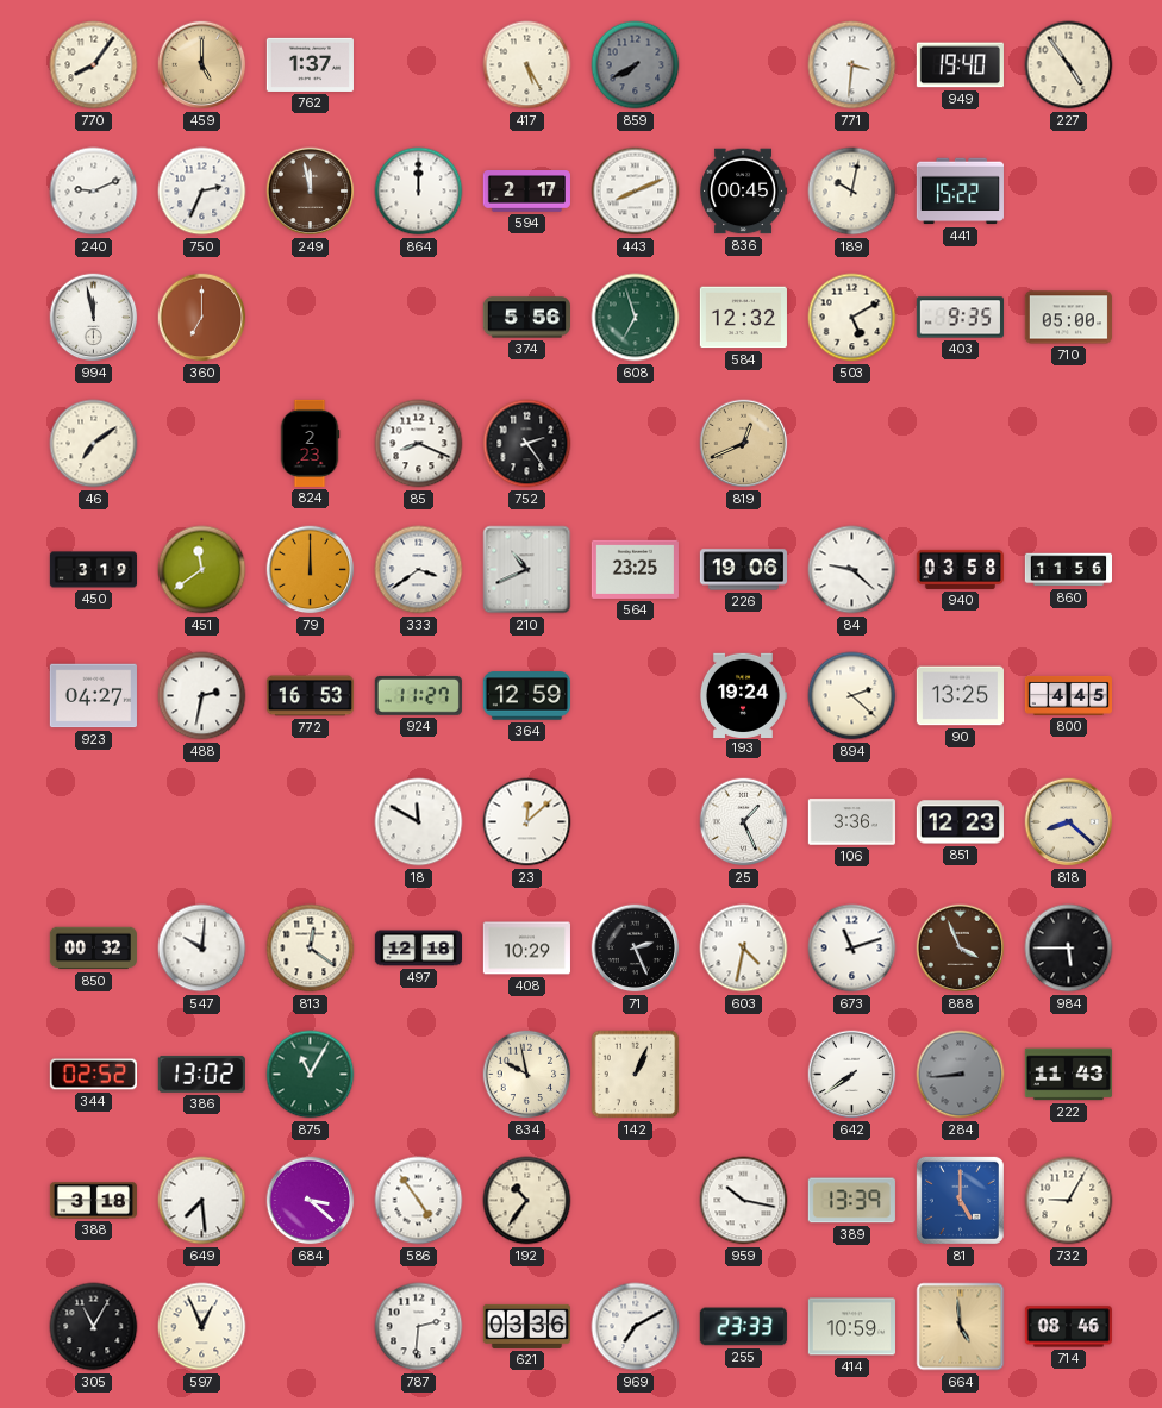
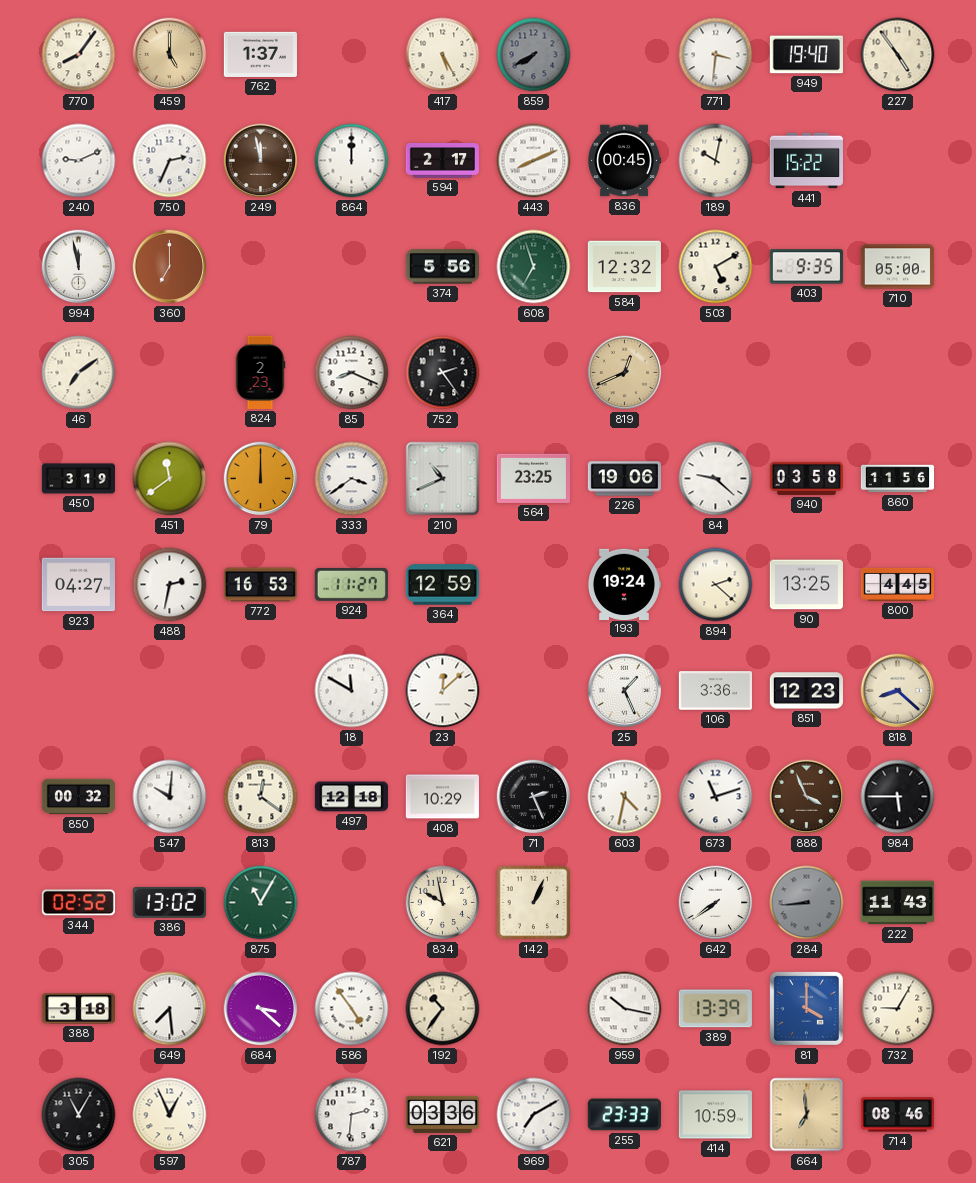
81: 5:00 -> 4:00
664: 4:59 -> 6:59
